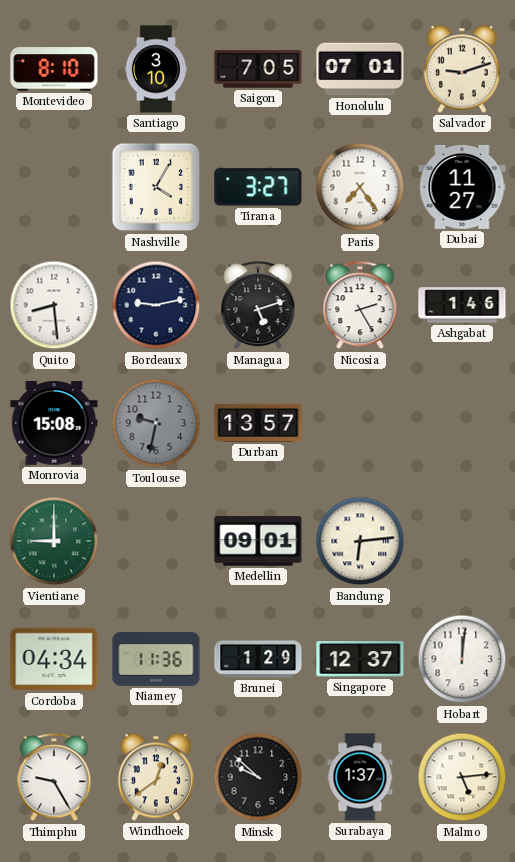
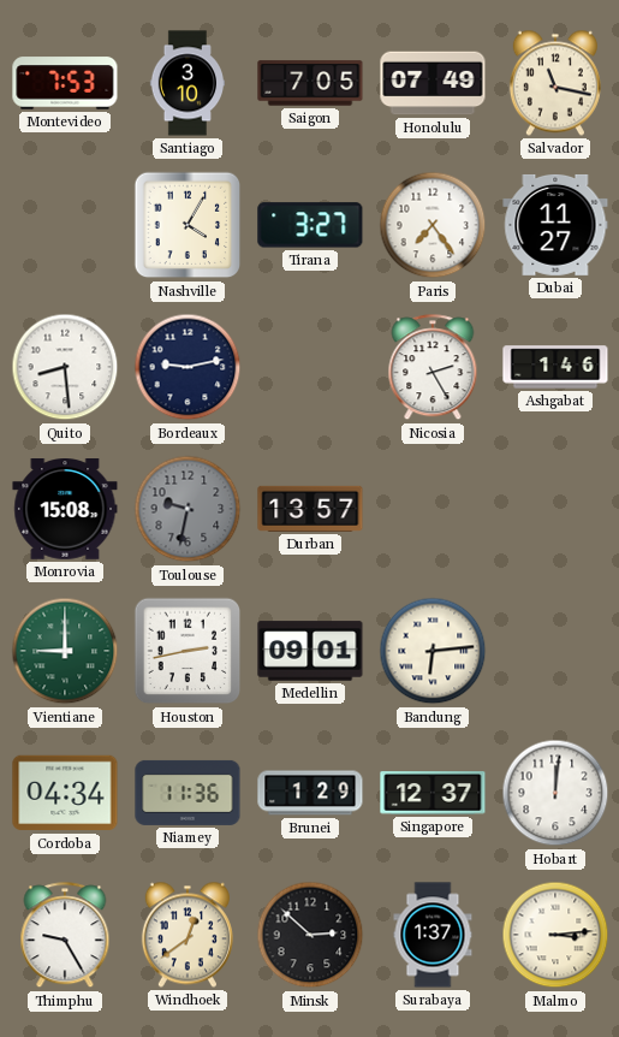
Montevideo: 8:10 -> 7:53
Honolulu: 07:01 -> 07:49
Salvador: 9:12 -> 11:17
Managua: 5:12 -> none
Houston: none -> 2:43
Minsk: 9:52 -> 2:52
Malmo: 5:14 -> 3:14
